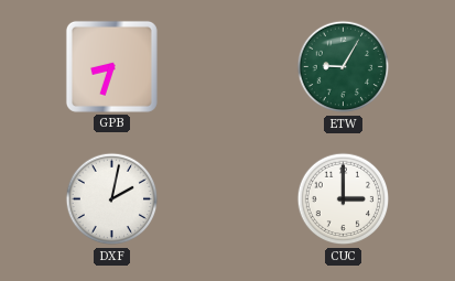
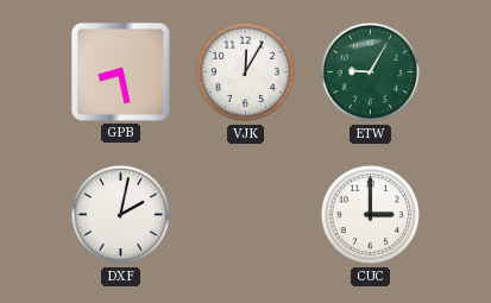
GPB: 8:33 -> 8:28
VJK: none -> 12:05
